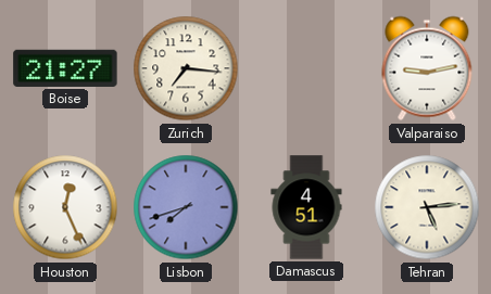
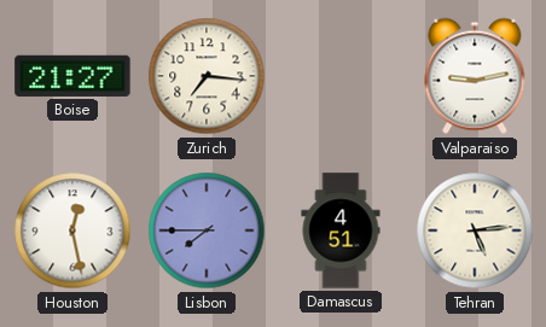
Houston: 12:26 -> 12:28
Lisbon: 7:42 -> 7:45
